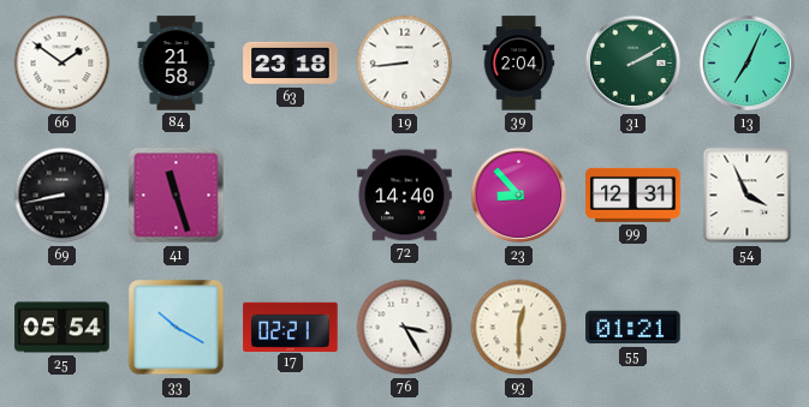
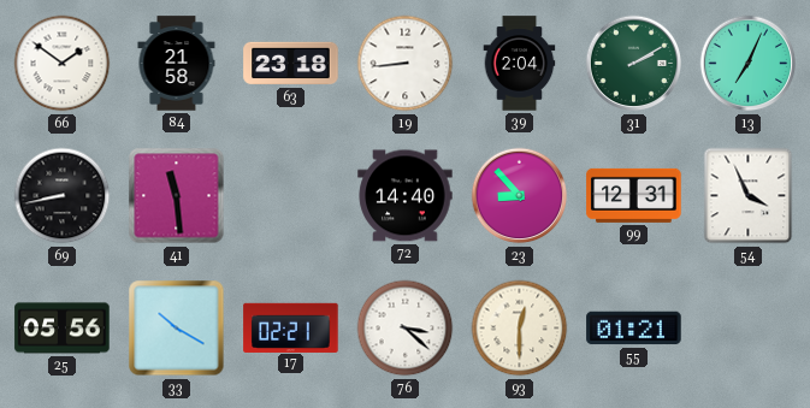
41: 11:27 -> 11:29
25: 05:54 -> 05:56
76: 3:25 -> 3:22
